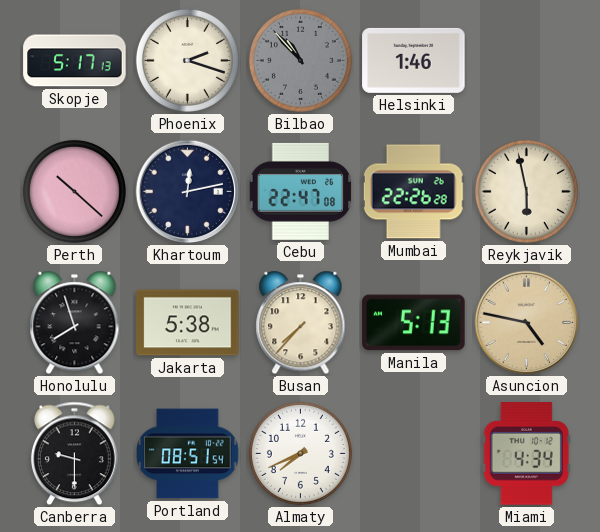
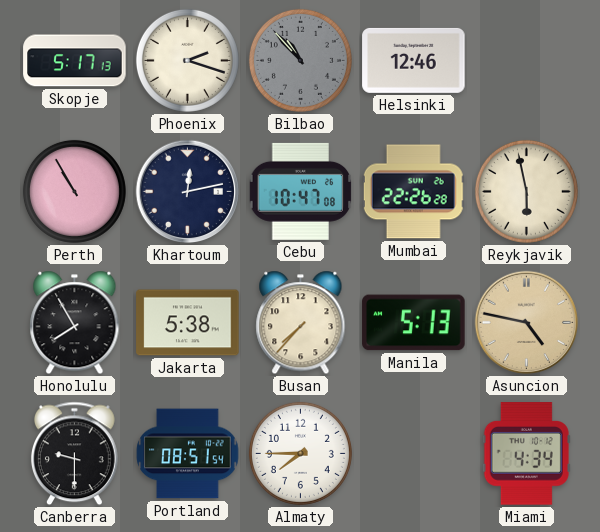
Helsinki: 1:46 -> 12:46
Perth: 10:22 -> 10:55
Cebu: 22:47 -> 10:47
Honolulu: 7:57 -> 7:55
Almaty: 7:41 -> 7:45
